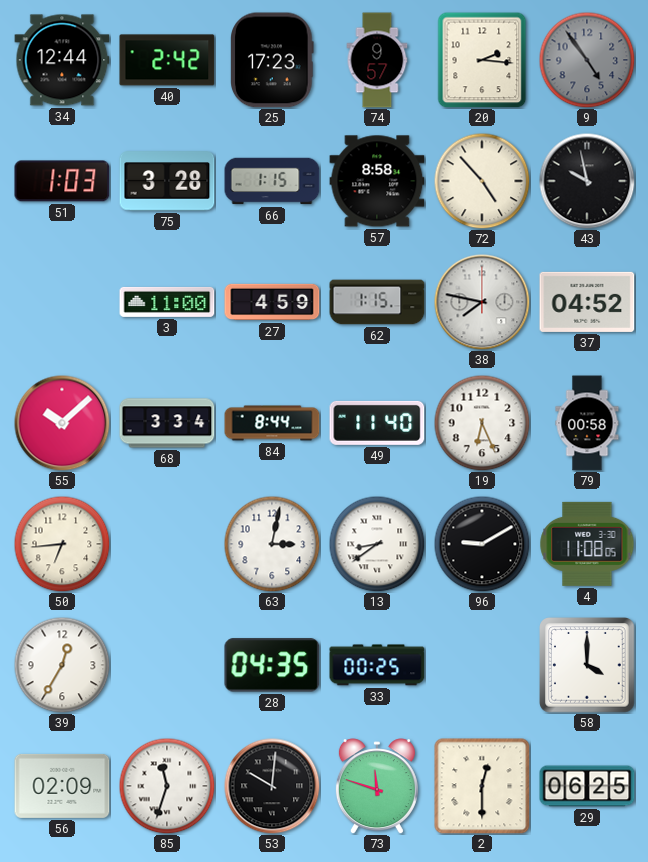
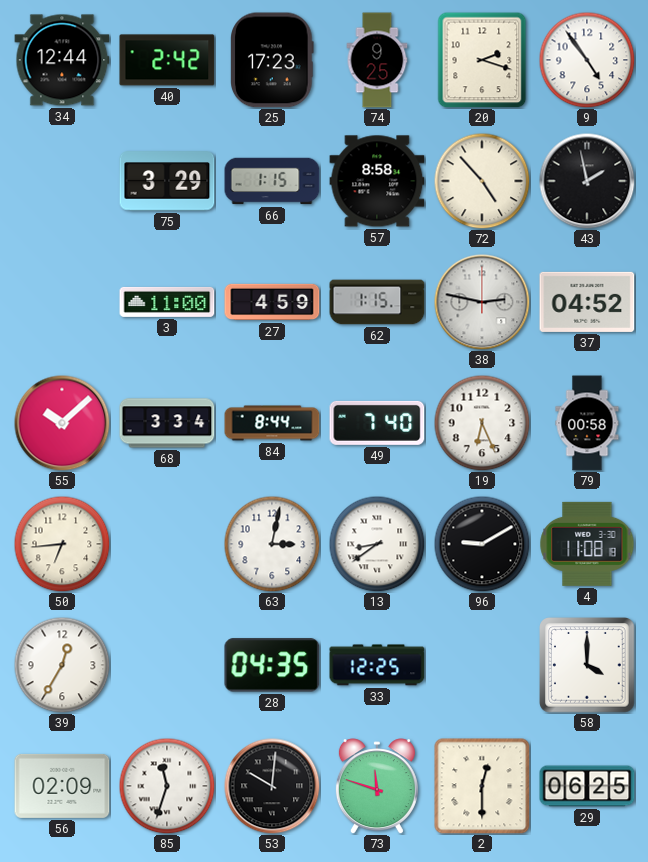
74: 9:57 -> 9:25
20: 2:16 -> 2:18
9 dial: grey -> white
51: 1:03 -> none
75: 3:28 -> 3:29
43: 9:58 -> 1:58
38: 7:47 -> 2:47
49: 11:40 -> 7:40
4: 11:08:05 -> 11:08:18
33: 00:25 -> 12:25
